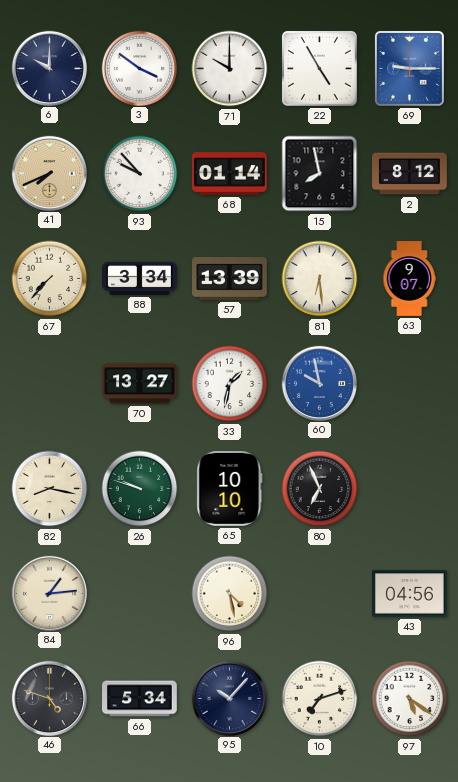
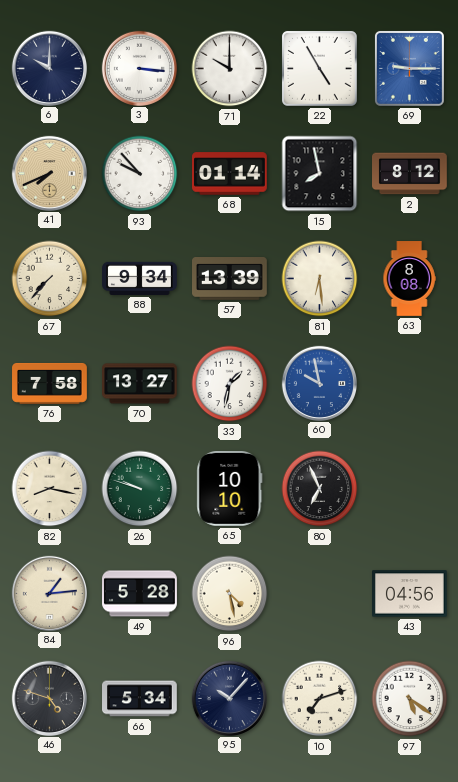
3: 3:51 -> 3:16
88: 3:34 -> 9:34
63: 9:07 -> 8:08
76: none -> 7:58
49: none -> 5:28
